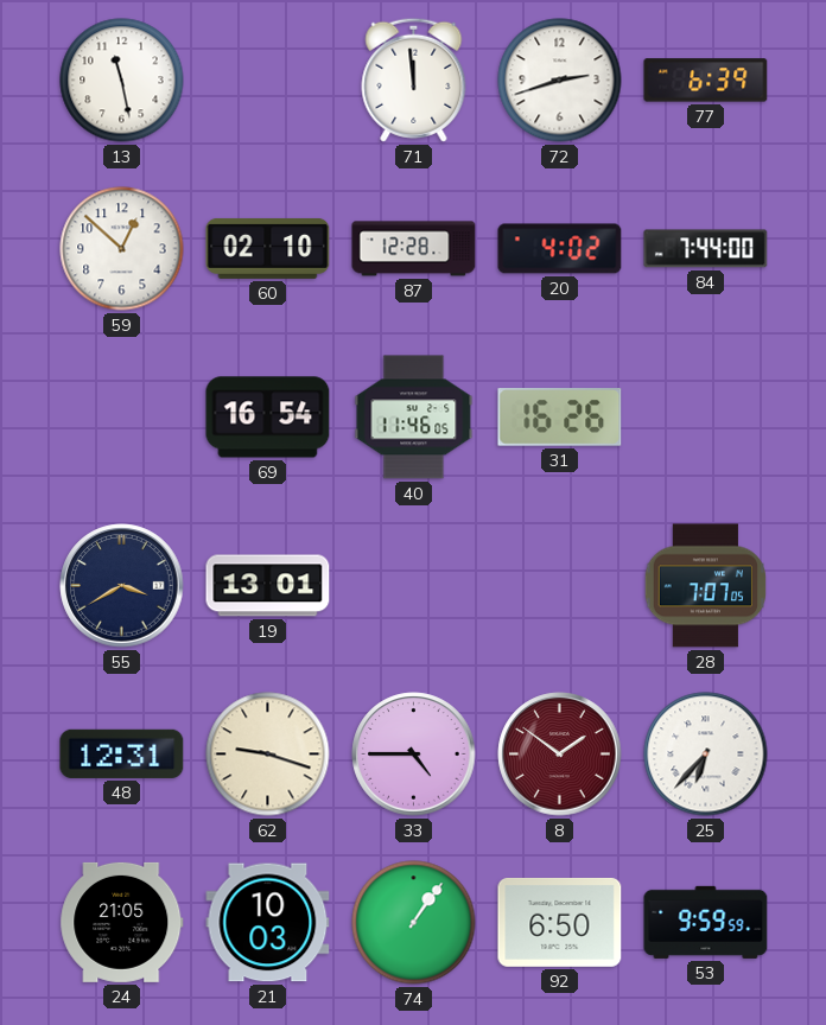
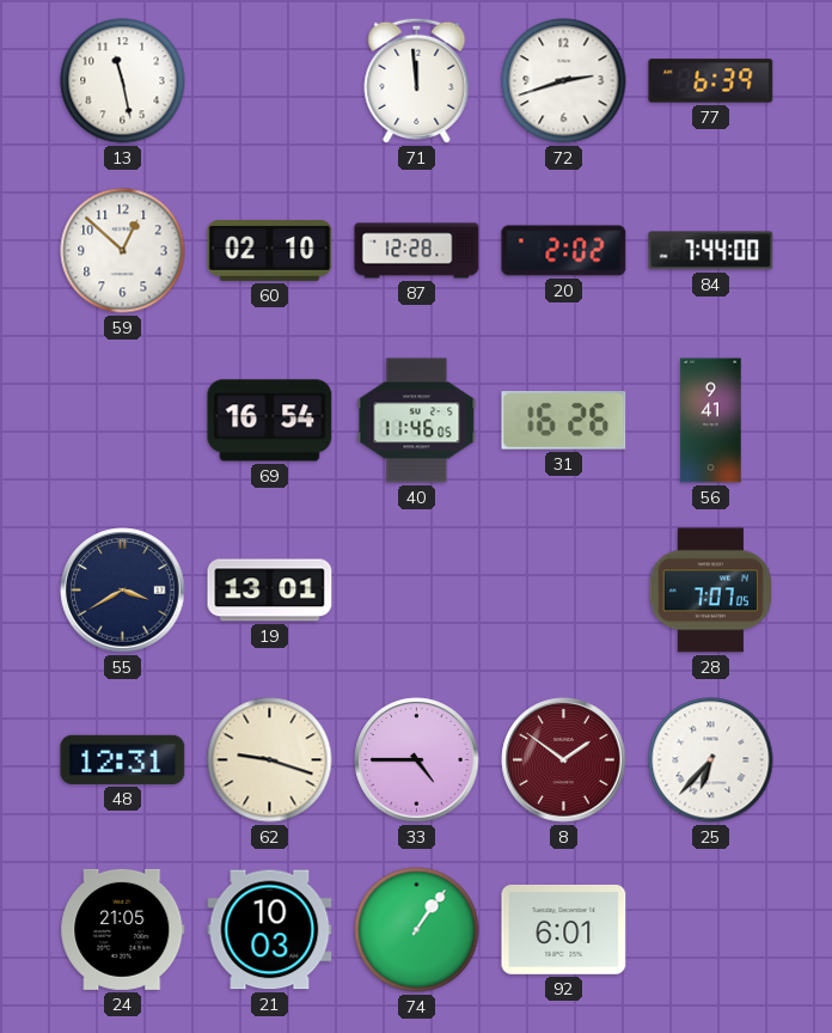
20: 4:02 -> 2:02
56: none -> 9:41
92: 6:50 -> 6:01
53: 9:59 -> none
